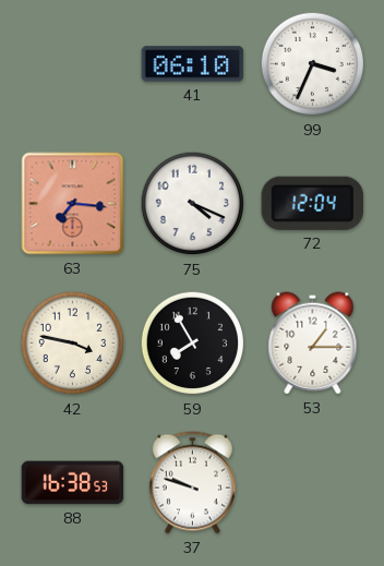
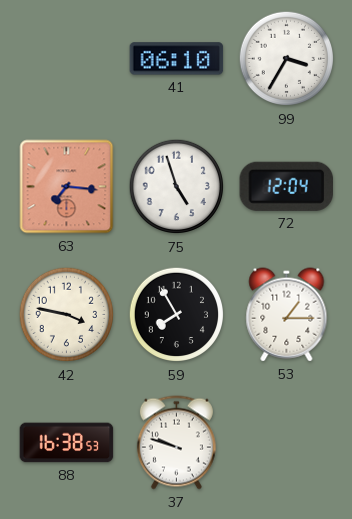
99: 3:34 -> 3:35
75: 4:19 -> 4:57
